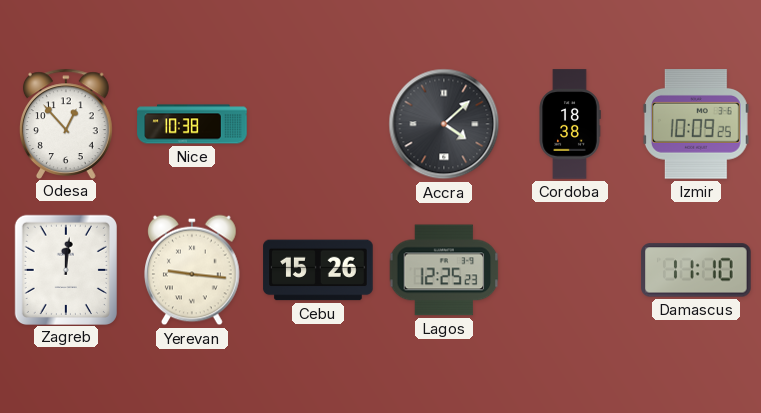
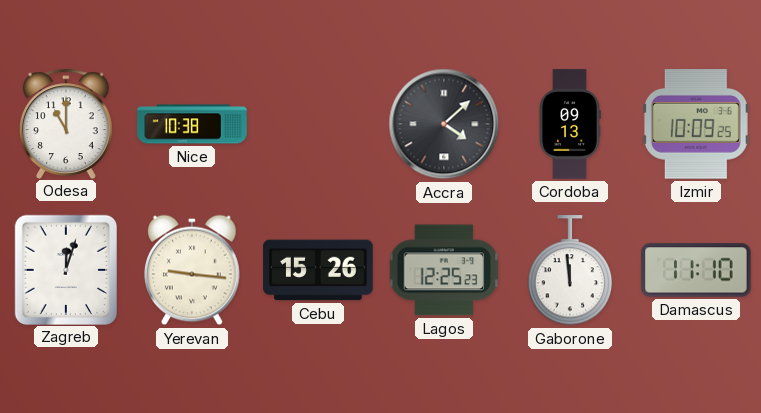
Odesa: 12:53 -> 11:00
Cordoba: 18:38 -> 09:13
Zagreb: 12:01 -> 12:03
Gaborone: none -> 11:59
